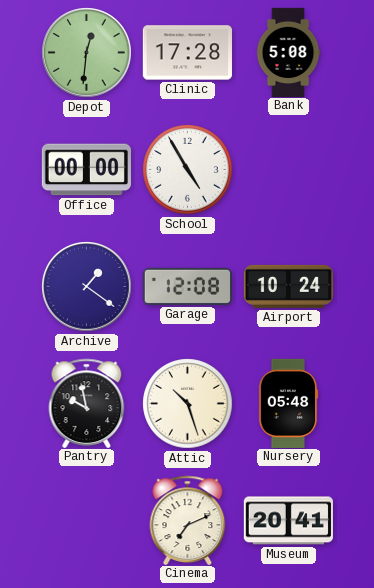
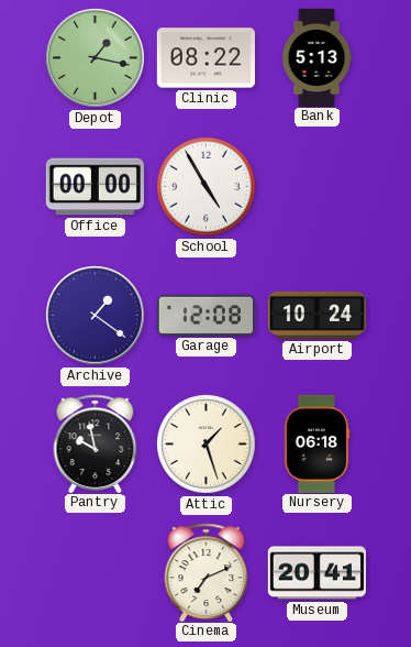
Depot: 12:31 -> 1:17
Clinic: 17:28 -> 08:22
Bank: 5:08 -> 5:13
Attic: 10:27 -> 1:27
Nursery: 05:48 -> 06:18
